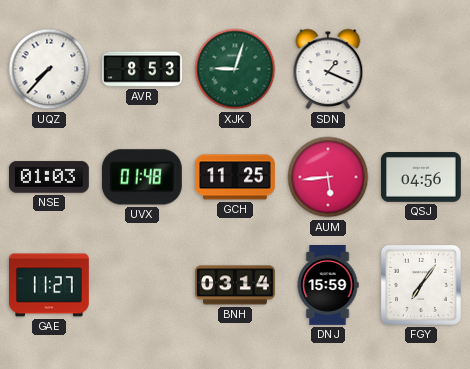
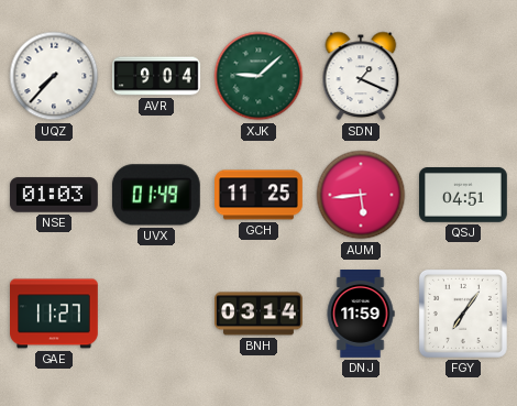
AVR: 8:53 -> 9:04
XJK: 9:03 -> 9:08
UVX: 01:48 -> 01:49
QSJ: 04:56 -> 04:51
DNJ: 15:59 -> 11:59
